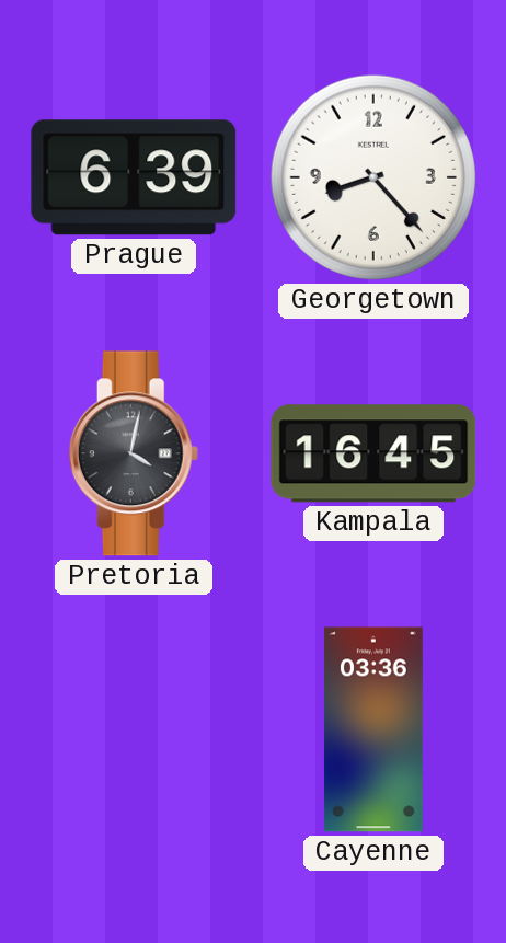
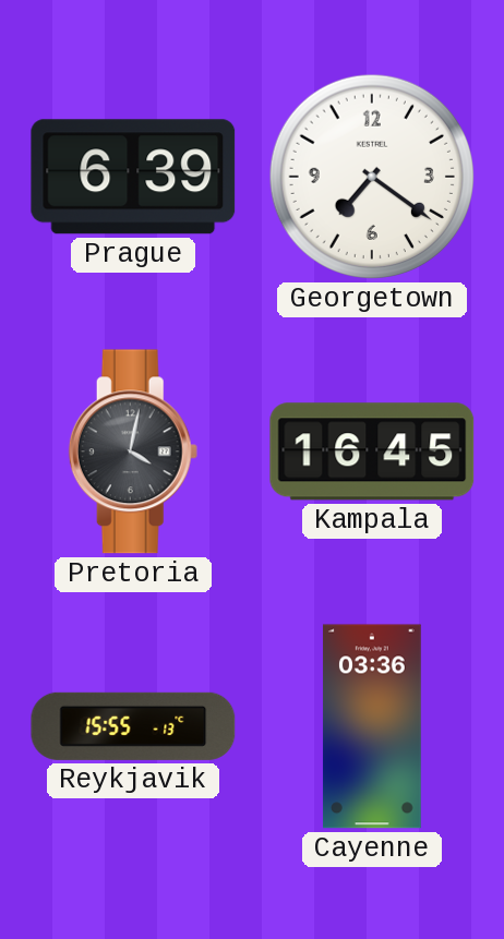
Georgetown: 8:23 -> 7:21
Reykjavik: none -> 15:55
